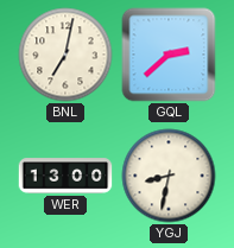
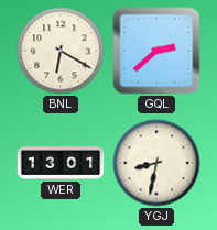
BNL: 7:02 -> 6:20
WER: 13:00 -> 13:01
